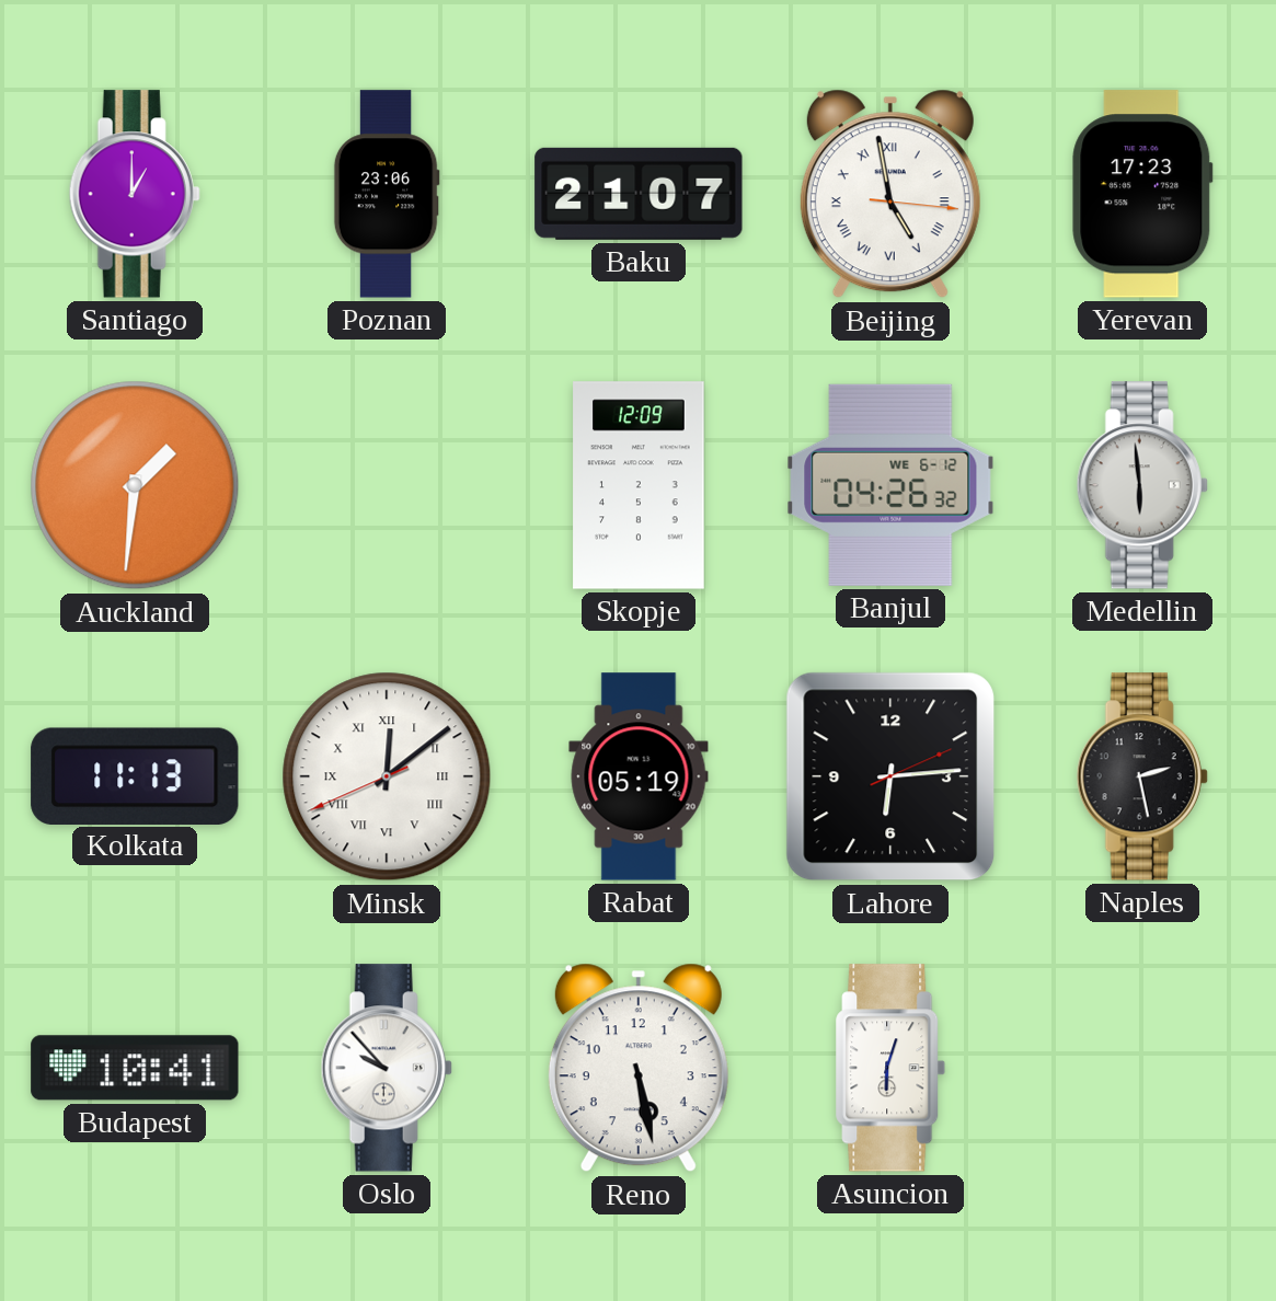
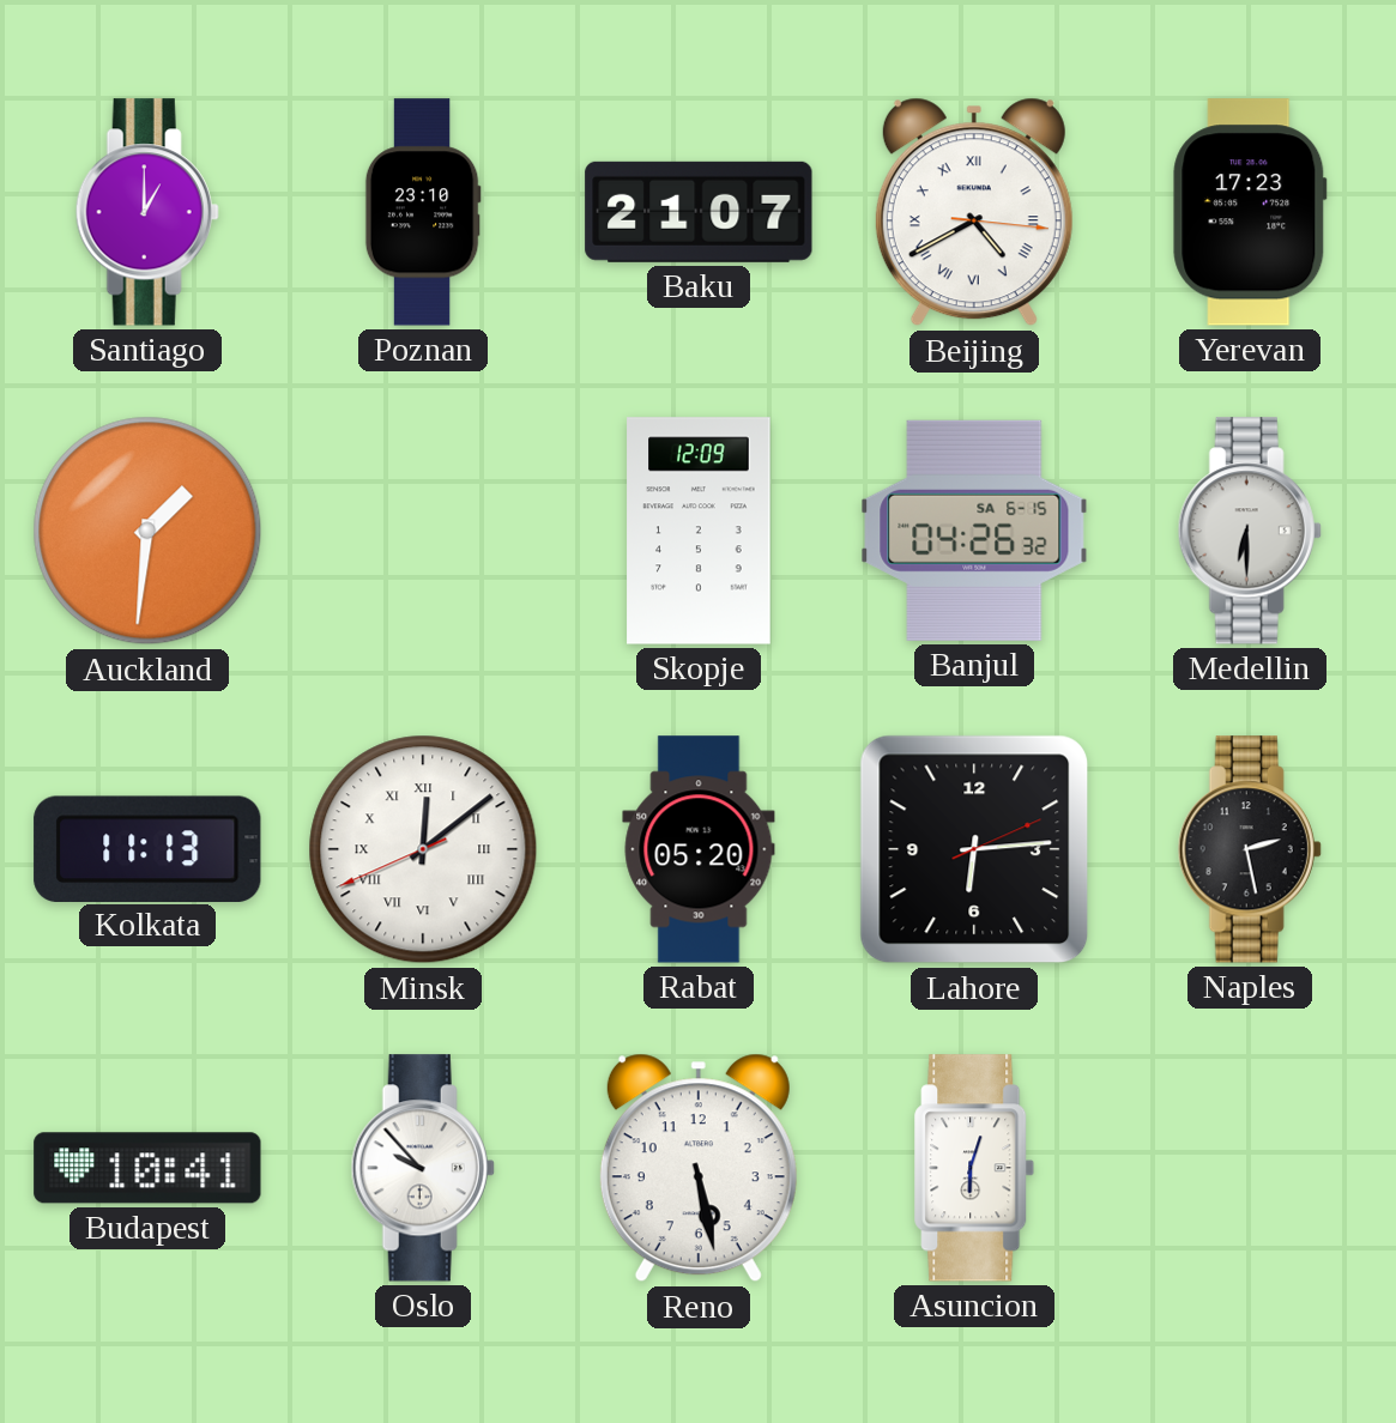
Poznan: 23:06 -> 23:10
Beijing: 4:58 -> 4:40
Banjul date: WE 6-12 -> SA 6-15
Medellin: 5:59 -> 6:30
Rabat: 05:19 -> 05:20
